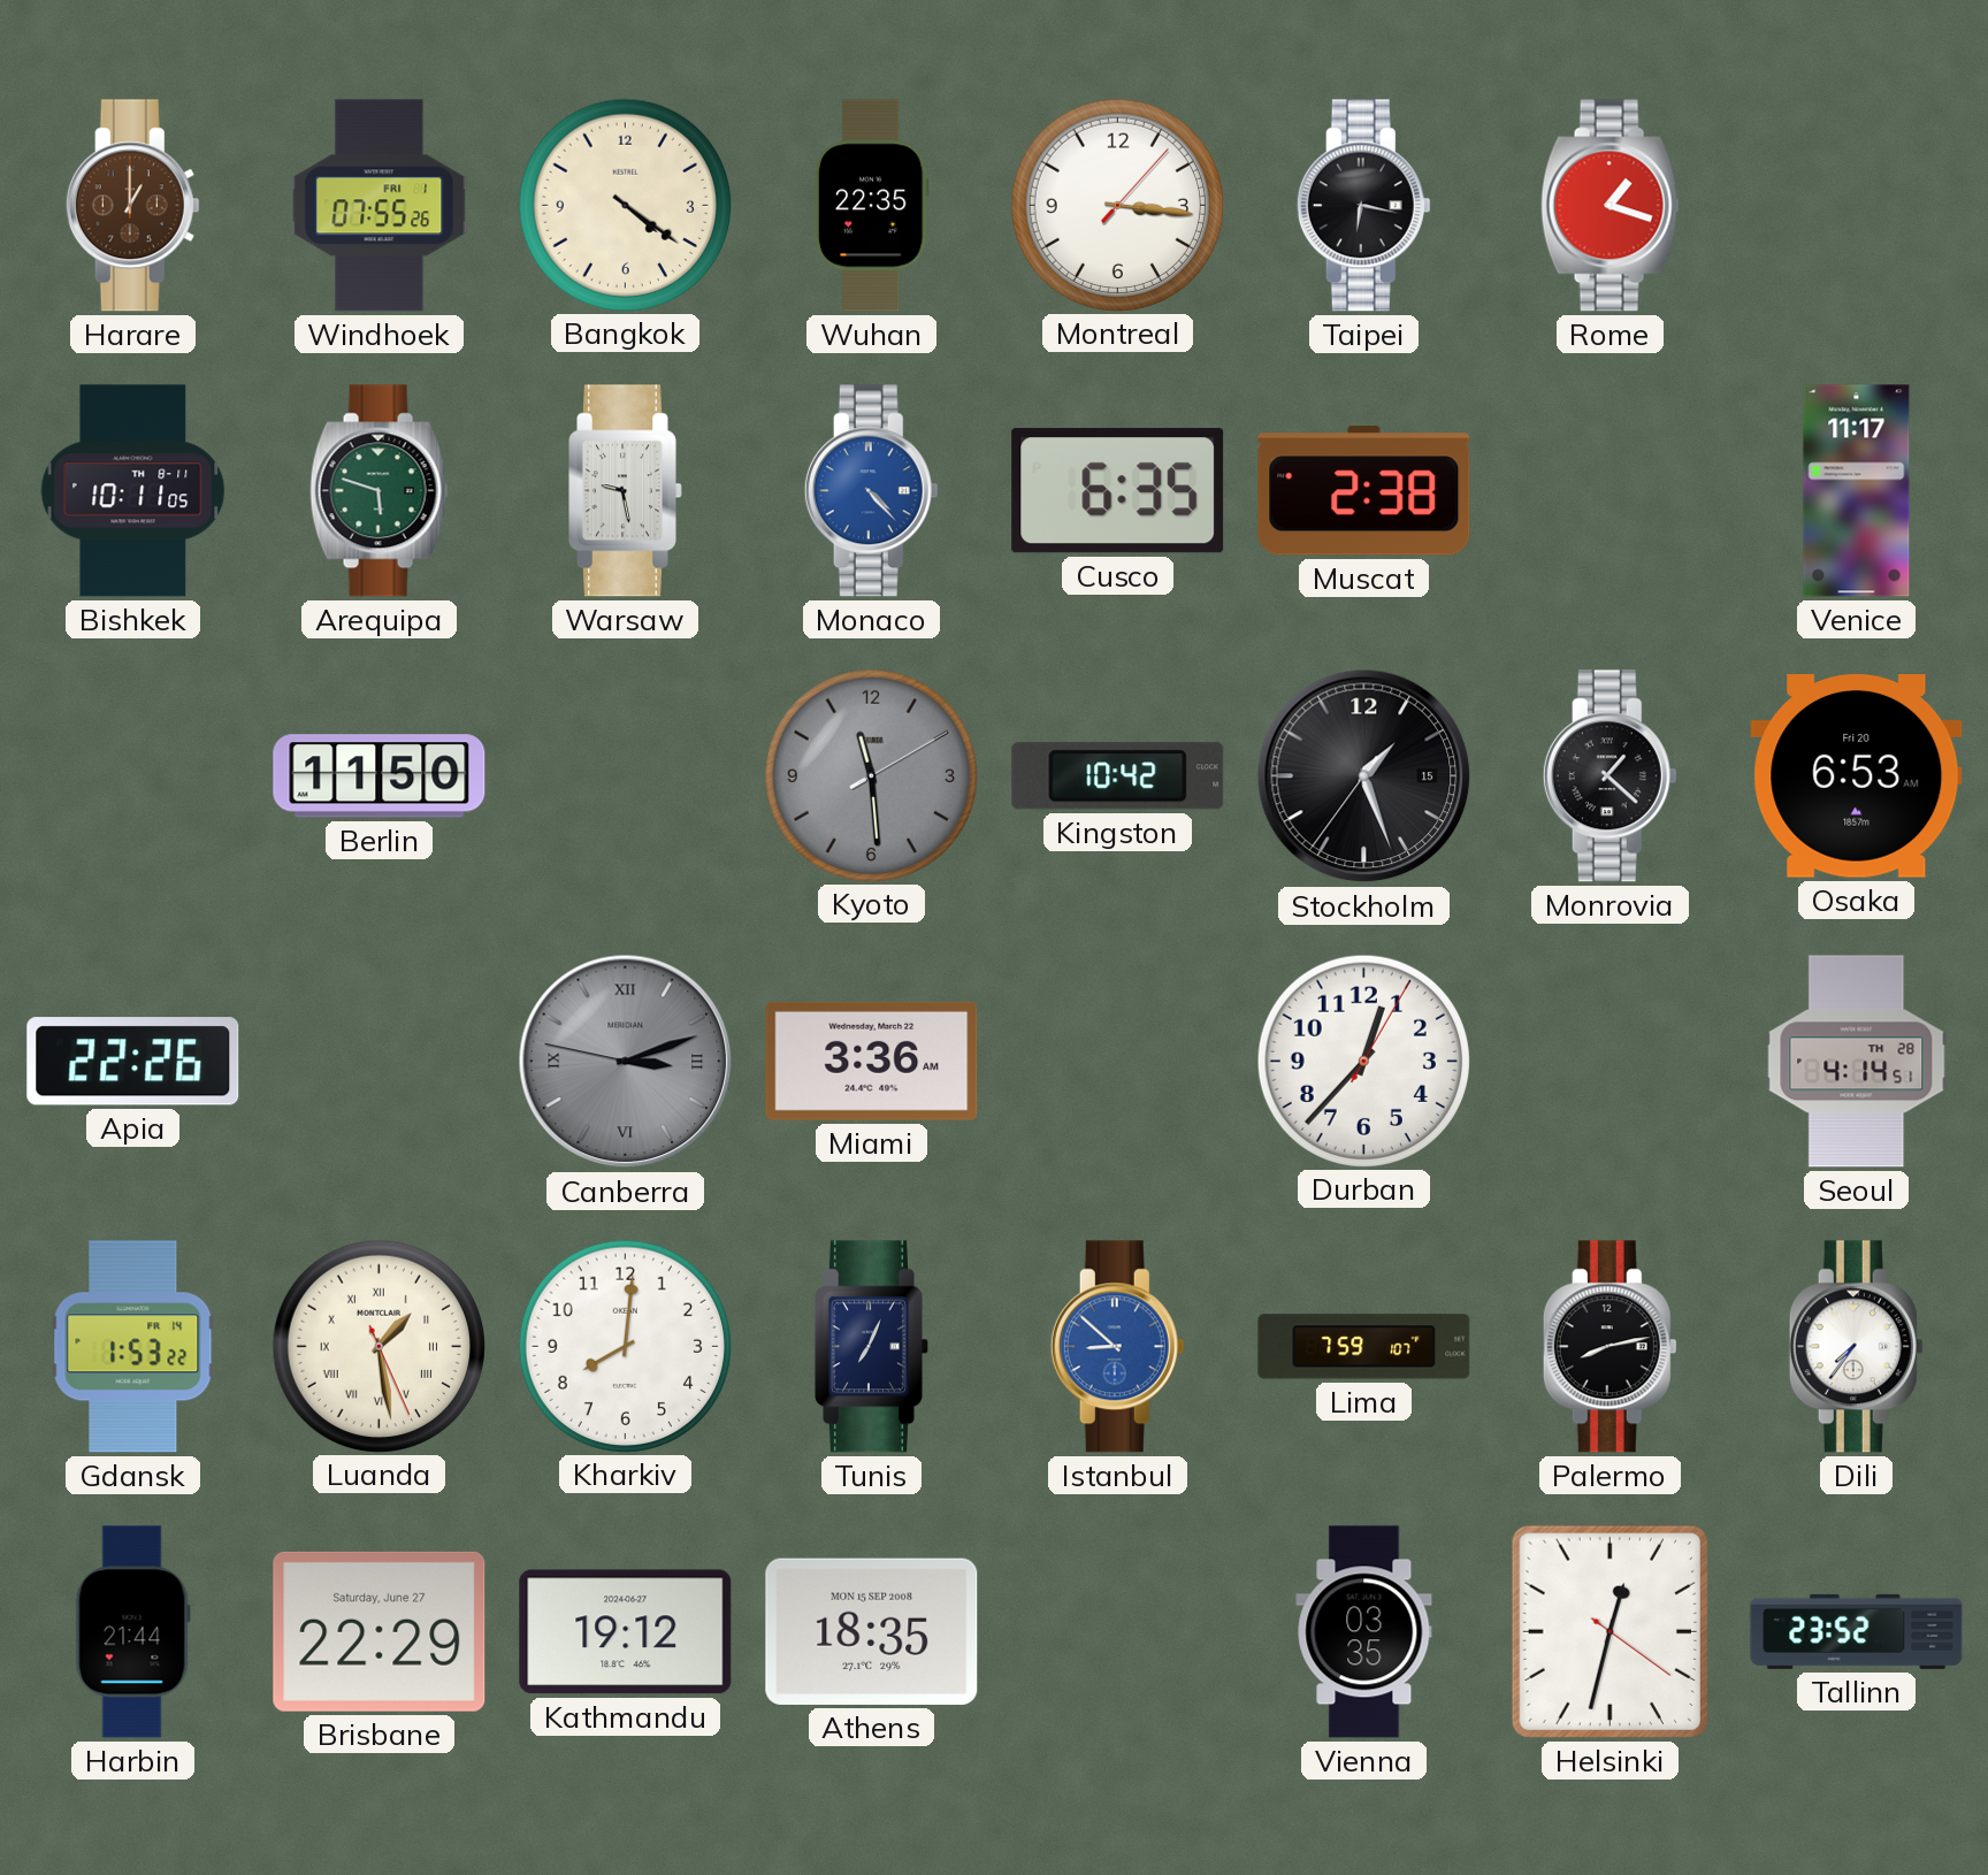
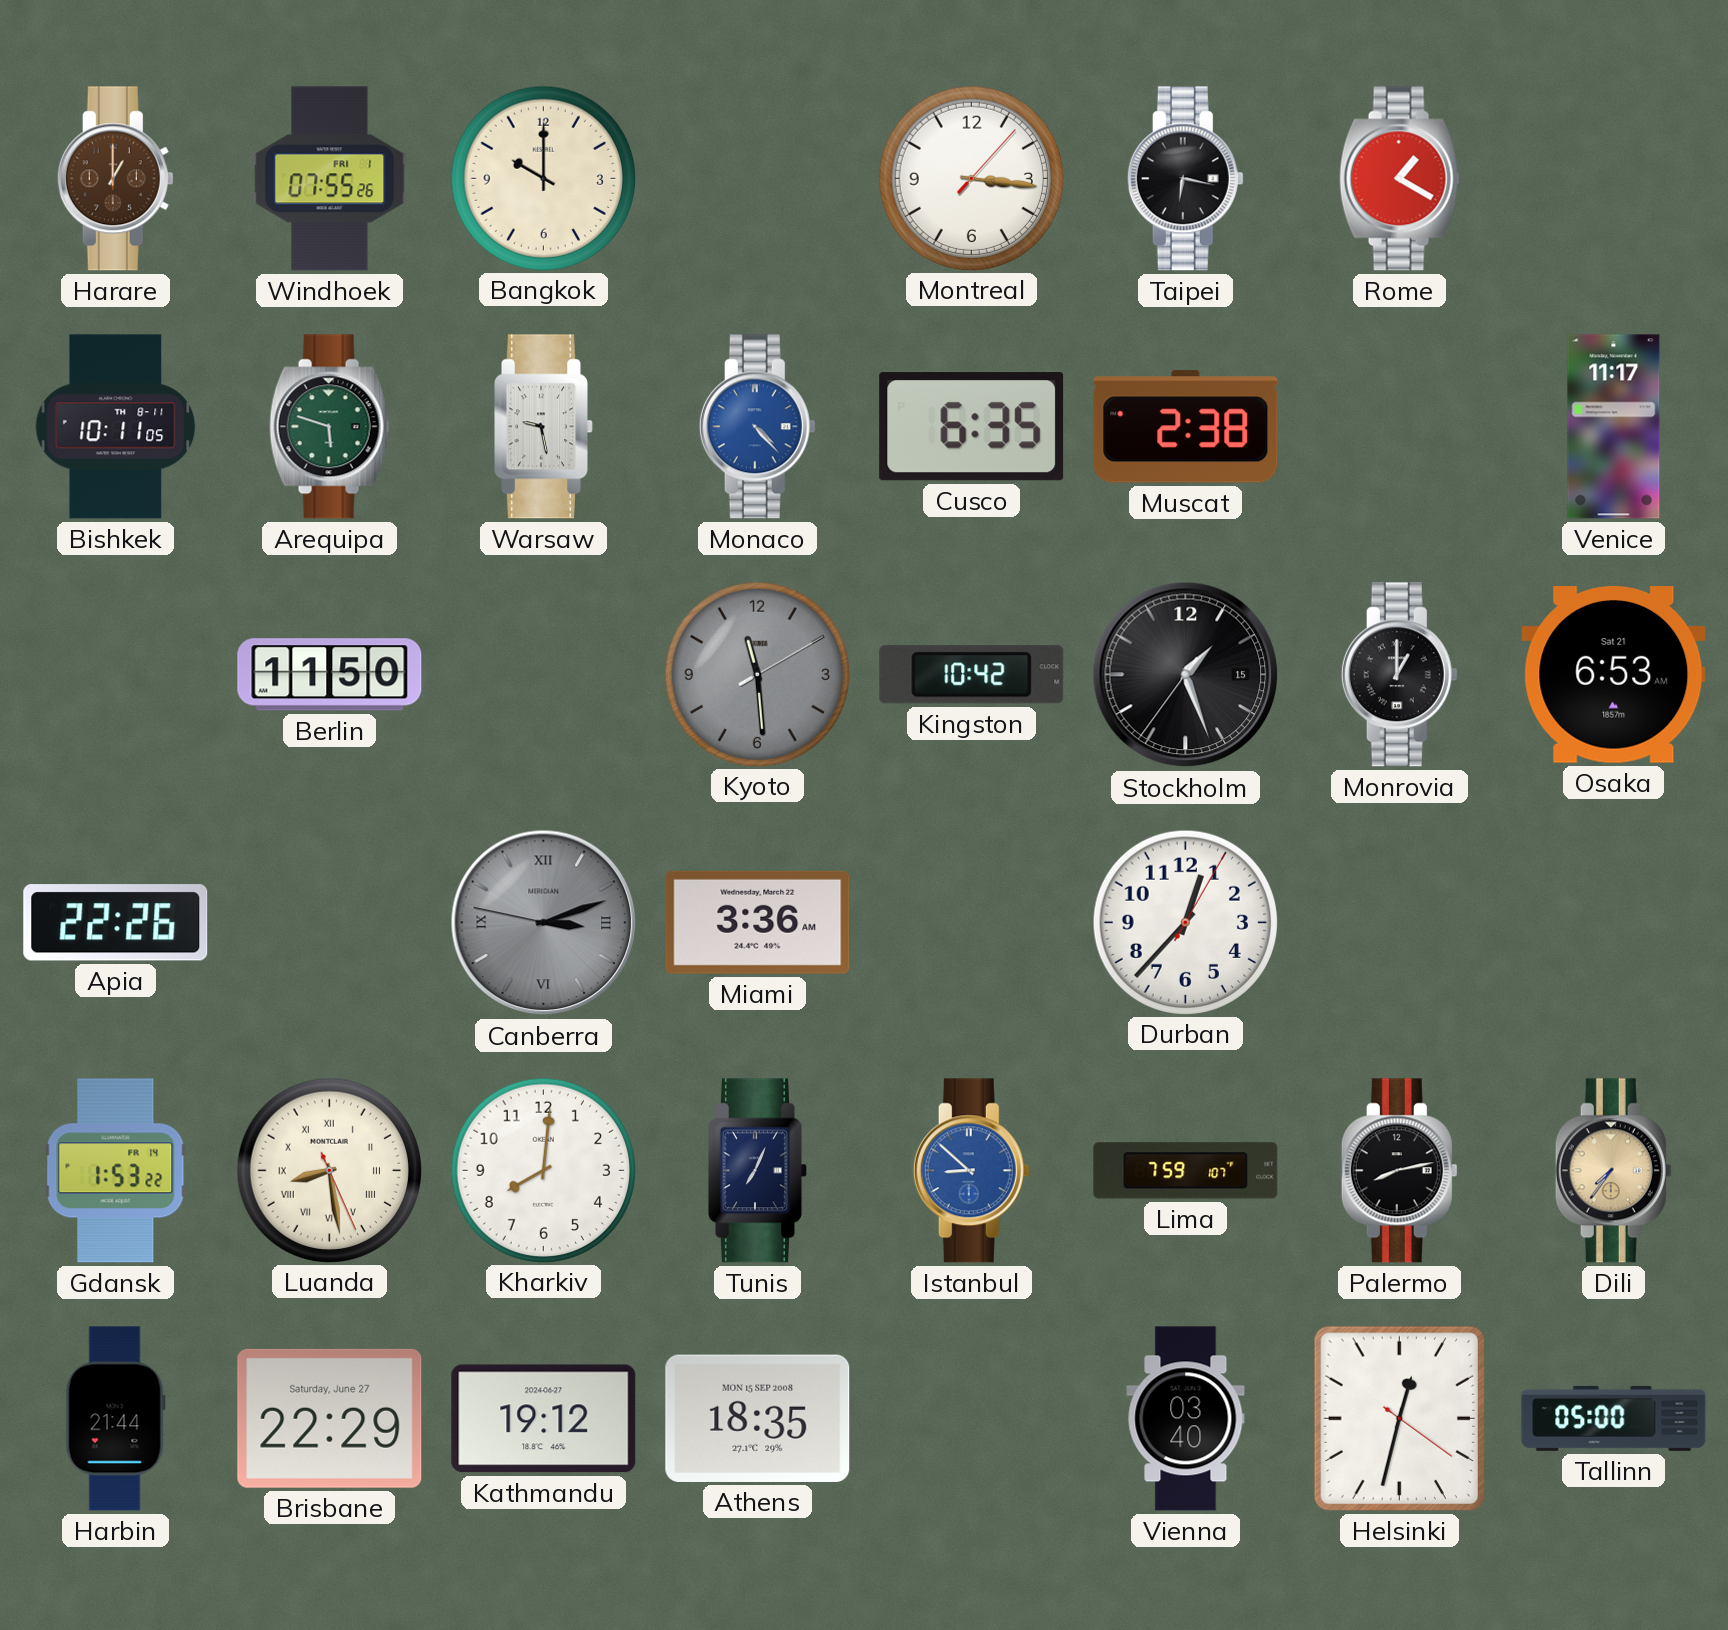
Bangkok: 4:21 -> 10:00
Wuhan: 22:35 -> none
Rome: 1:18 -> 1:20
Monrovia: 1:22 -> 1:00
Osaka date: Fri 20 -> Sat 21
Seoul: 4:14 -> none
Luanda: 1:28 -> 8:28
Dili dial: white -> champagne
Vienna: 03:35 -> 03:40
Tallinn: 23:52 -> 05:00
